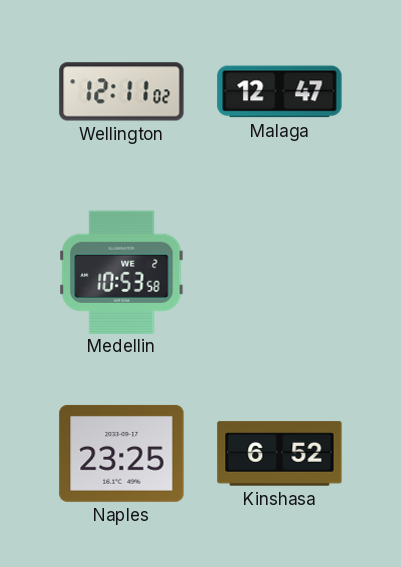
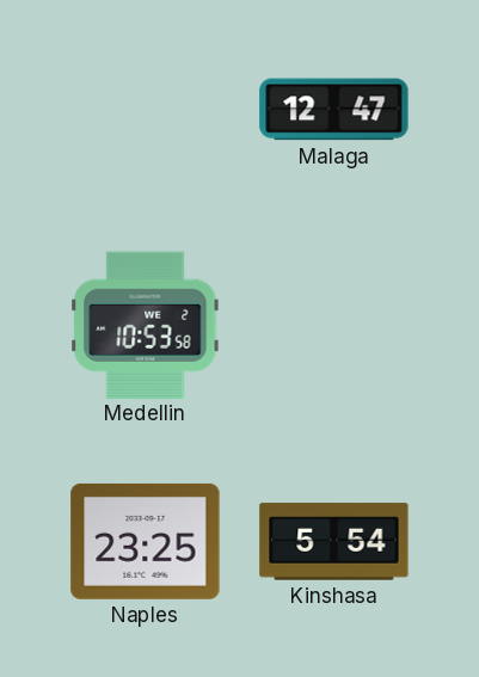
Wellington: 12:11 -> none
Kinshasa: 6:52 -> 5:54
